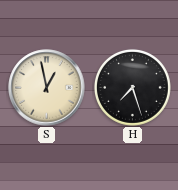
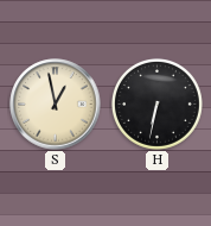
H: 7:27 -> 6:32
